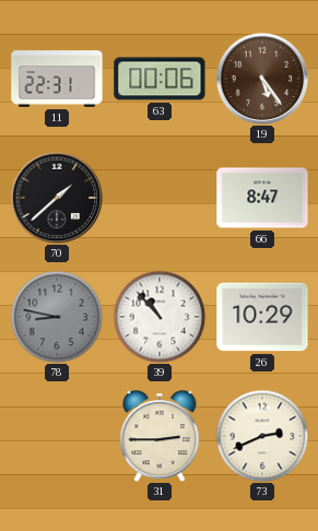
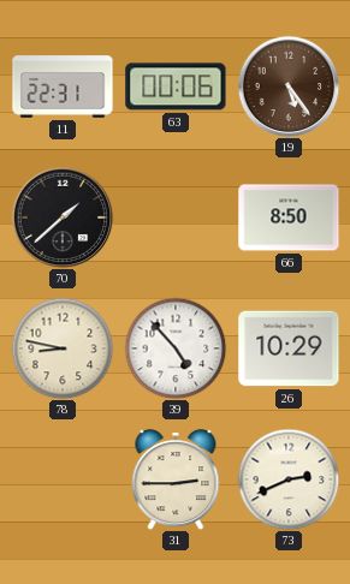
66: 8:47 -> 8:50
78 dial: grey -> cream
39: 10:53 -> 4:53
